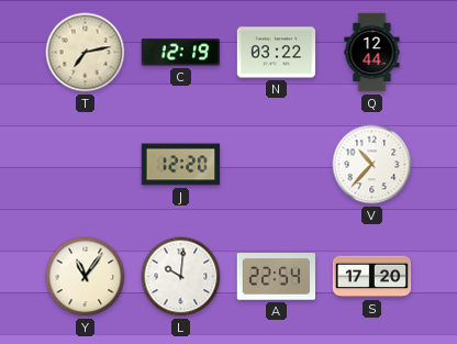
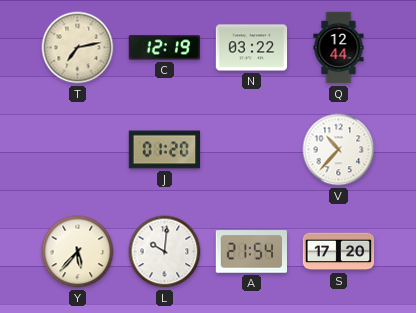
J: 12:20 -> 01:20
Y: 11:06 -> 5:37
A: 22:54 -> 21:54
